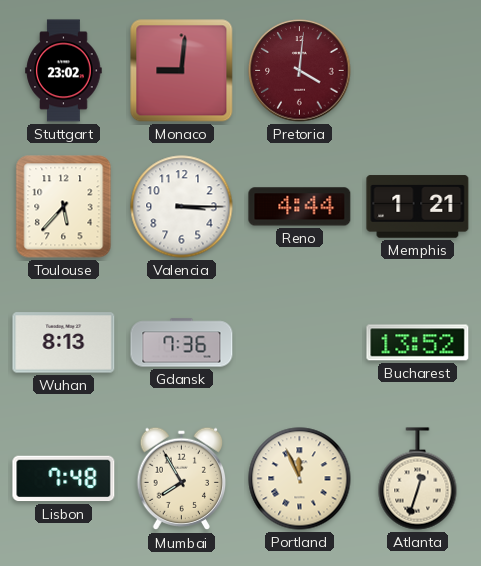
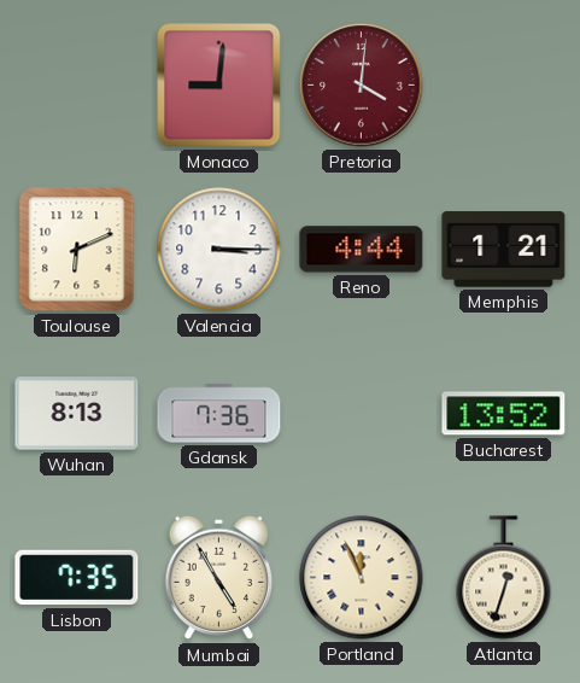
Stuttgart: 23:02 -> none
Toulouse: 5:37 -> 6:11
Lisbon: 7:48 -> 7:35
Mumbai: 7:55 -> 4:55
